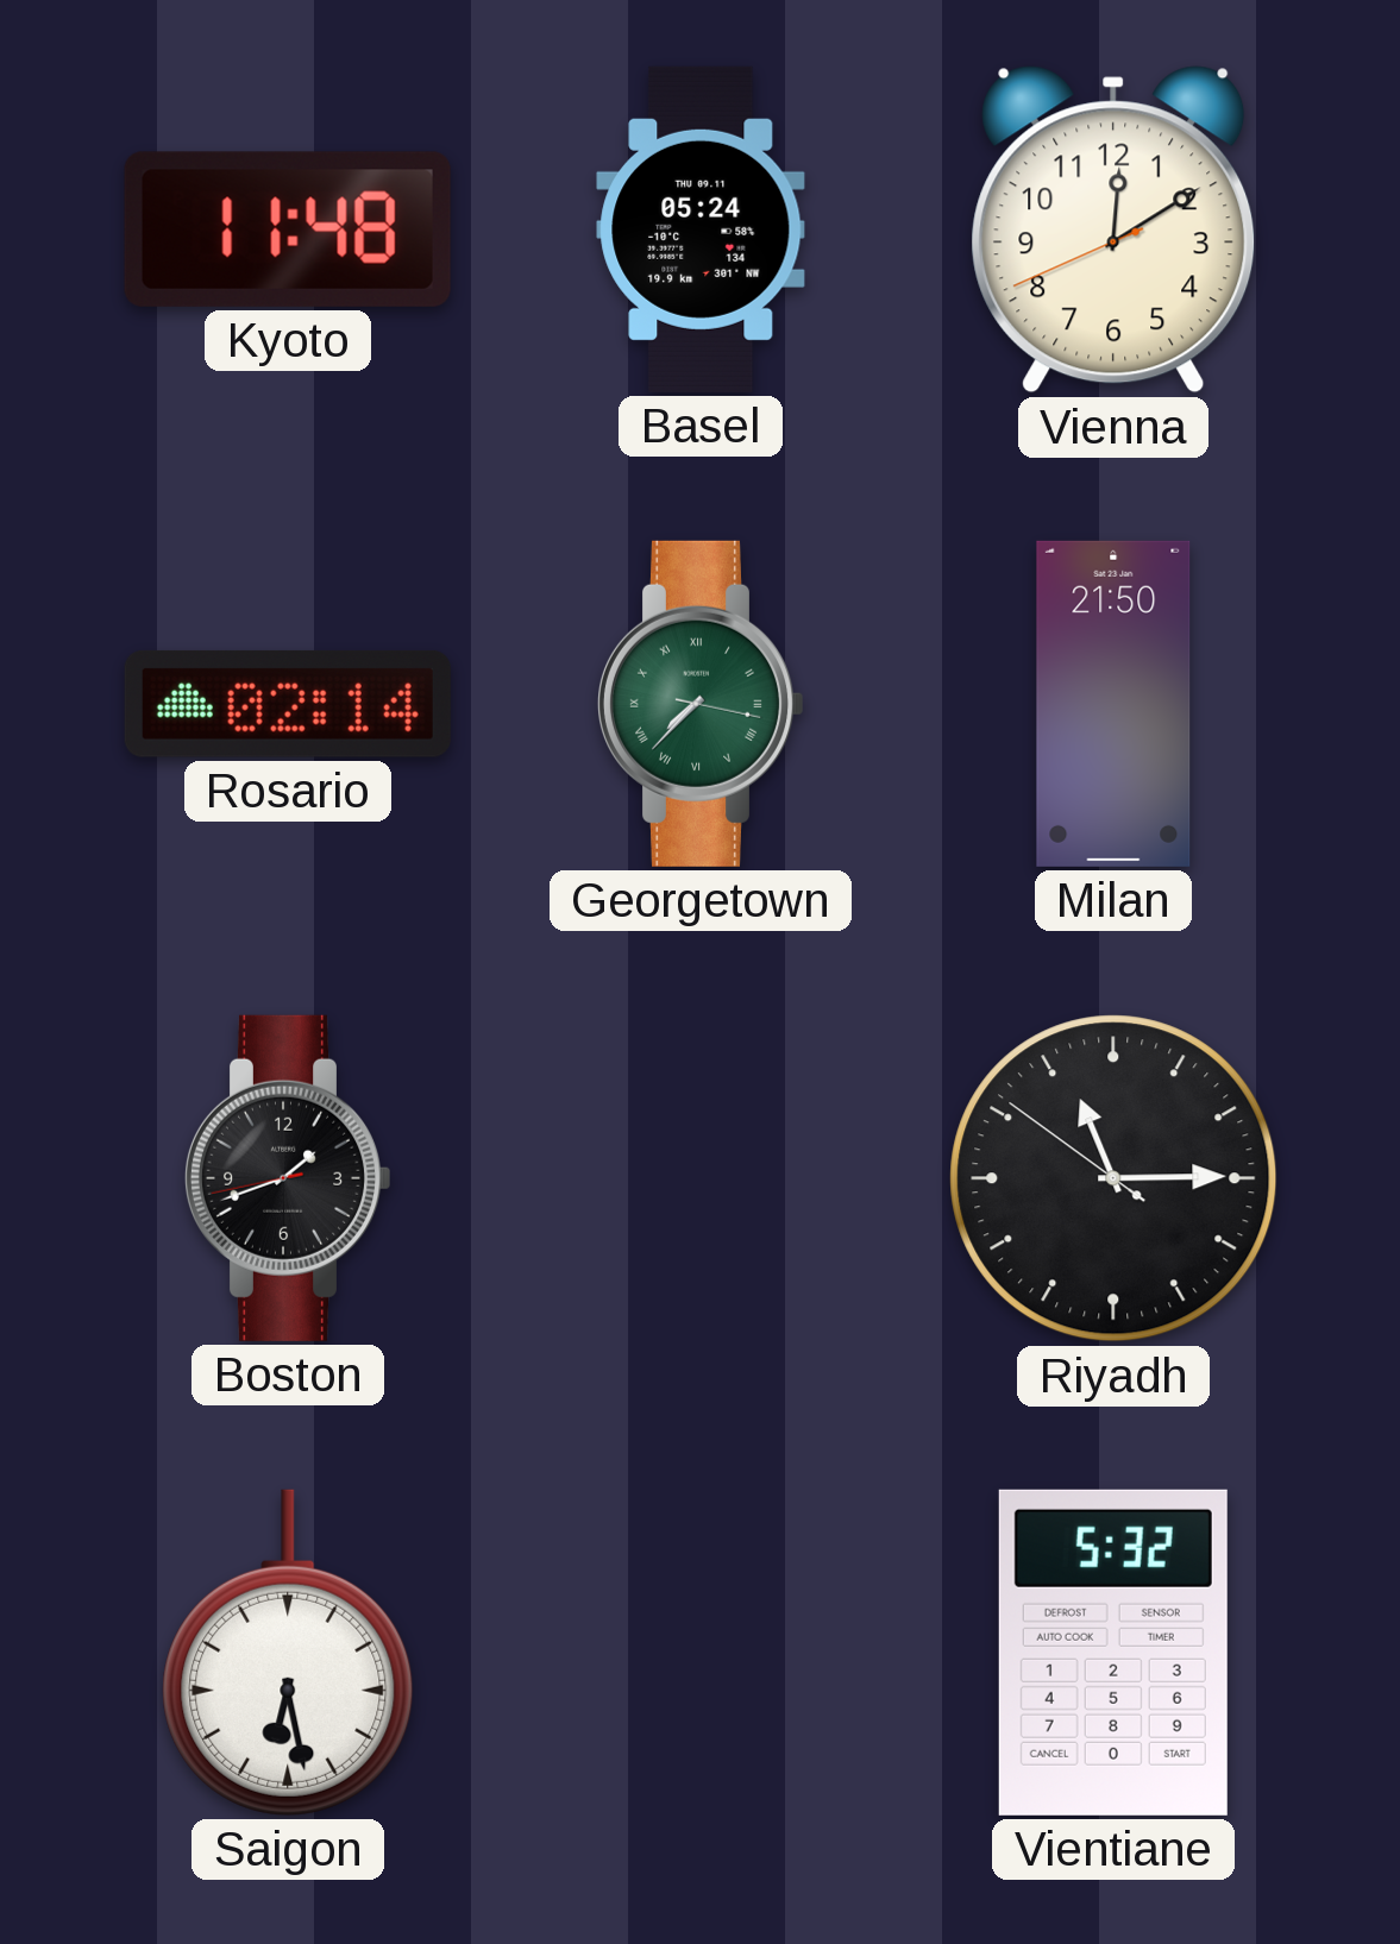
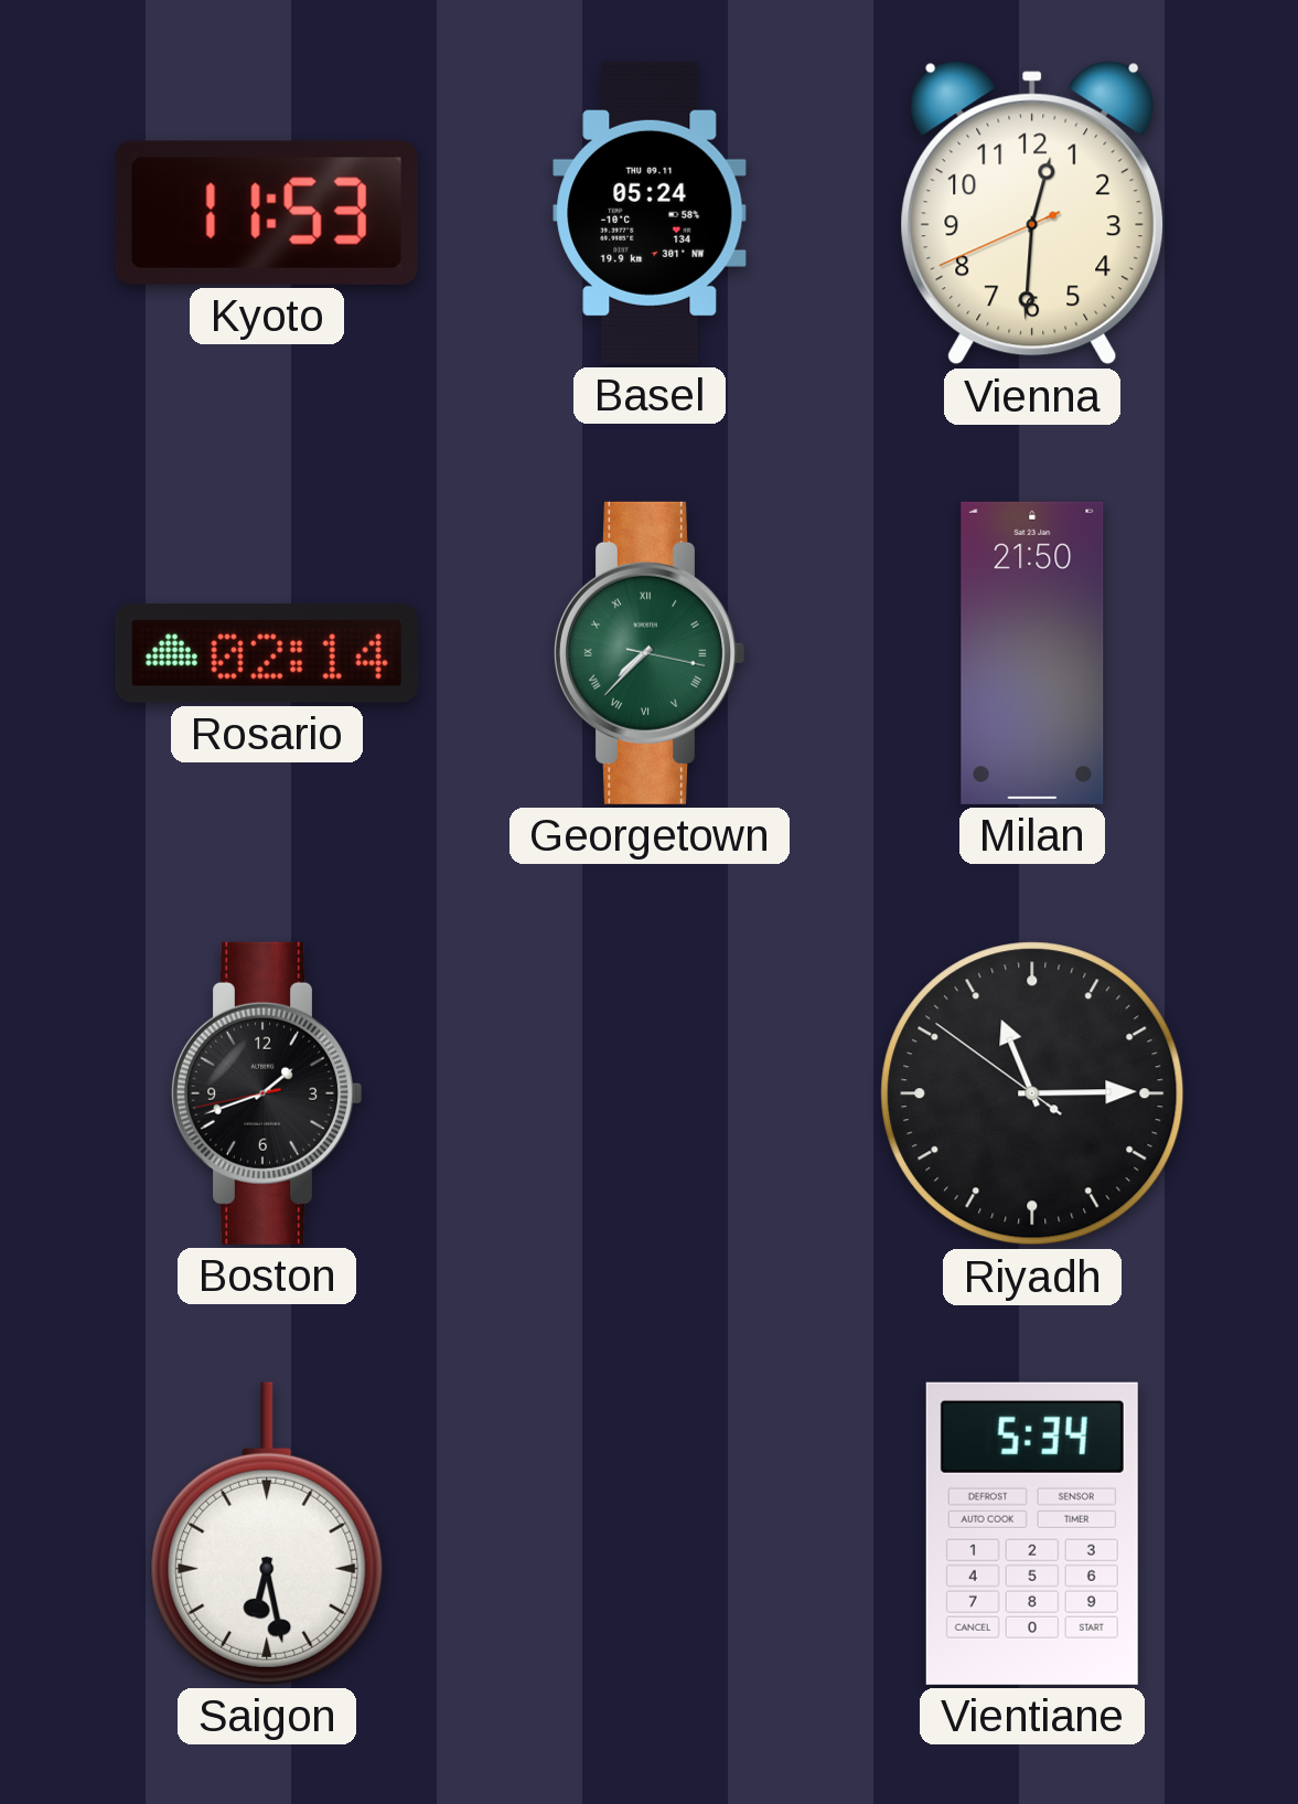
Kyoto: 11:48 -> 11:53
Vienna: 12:09 -> 12:30
Vientiane: 5:32 -> 5:34
